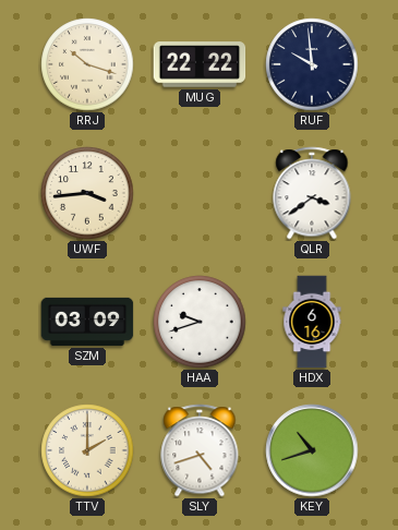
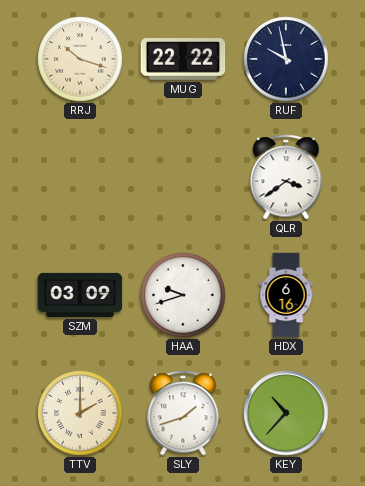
RUF: 9:59 -> 9:58
UWF: 3:44 -> none
SLY: 4:42 -> 1:42
KEY: 10:42 -> 10:37
